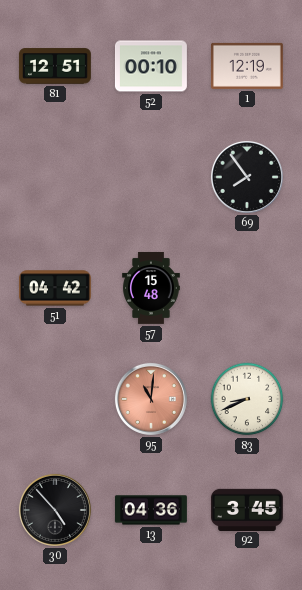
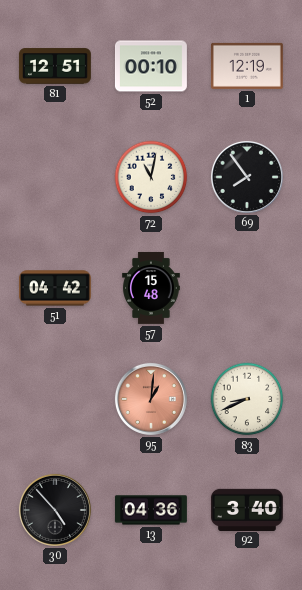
72: none -> 11:02
95: 11:01 -> 1:01
92: 3:45 -> 3:40
